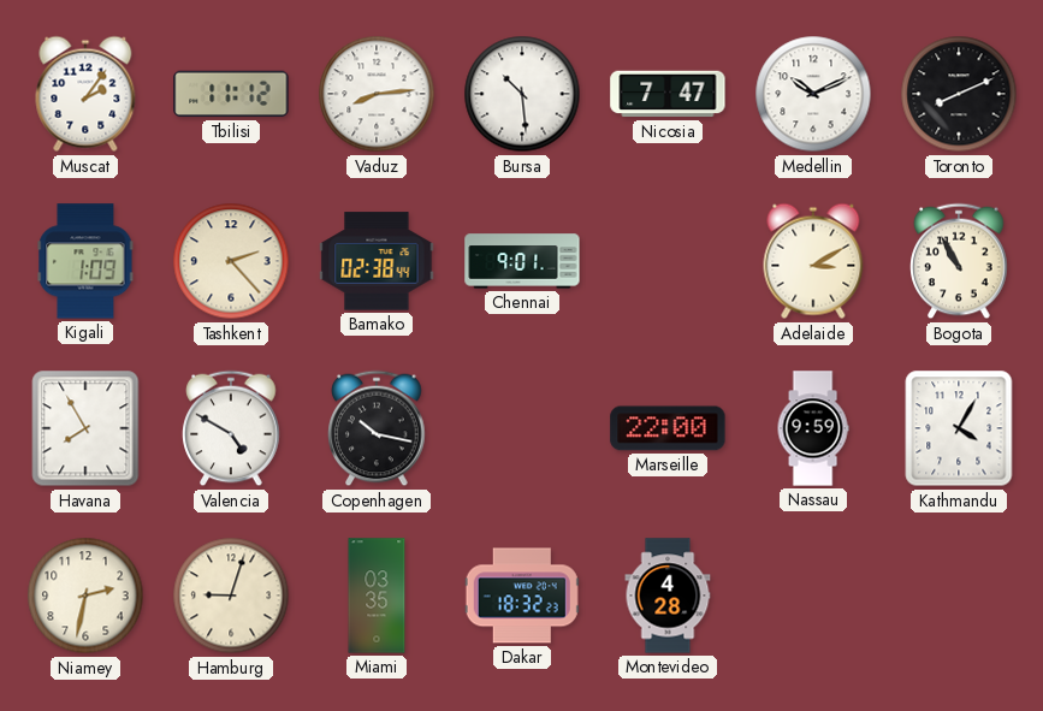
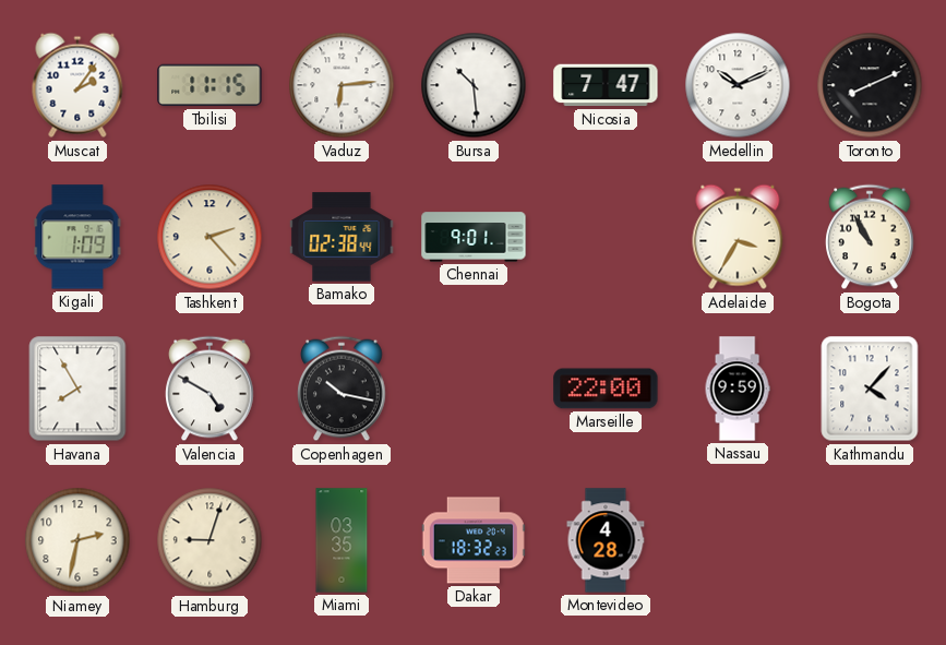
Tbilisi: 11:12 -> 11:15
Vaduz: 8:14 -> 6:14
Adelaide: 3:10 -> 3:35
Kathmandu: 4:05 -> 4:07
